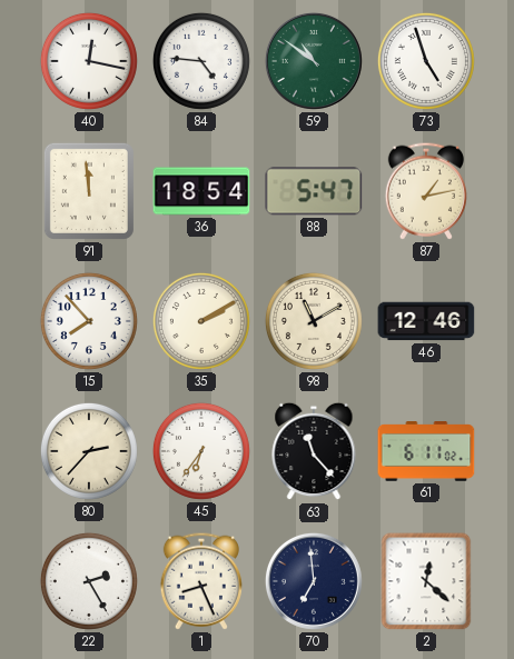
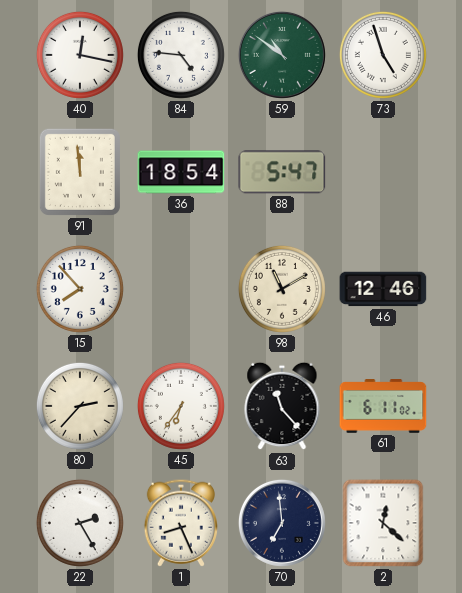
87: 1:13 -> none
35: 2:10 -> none
